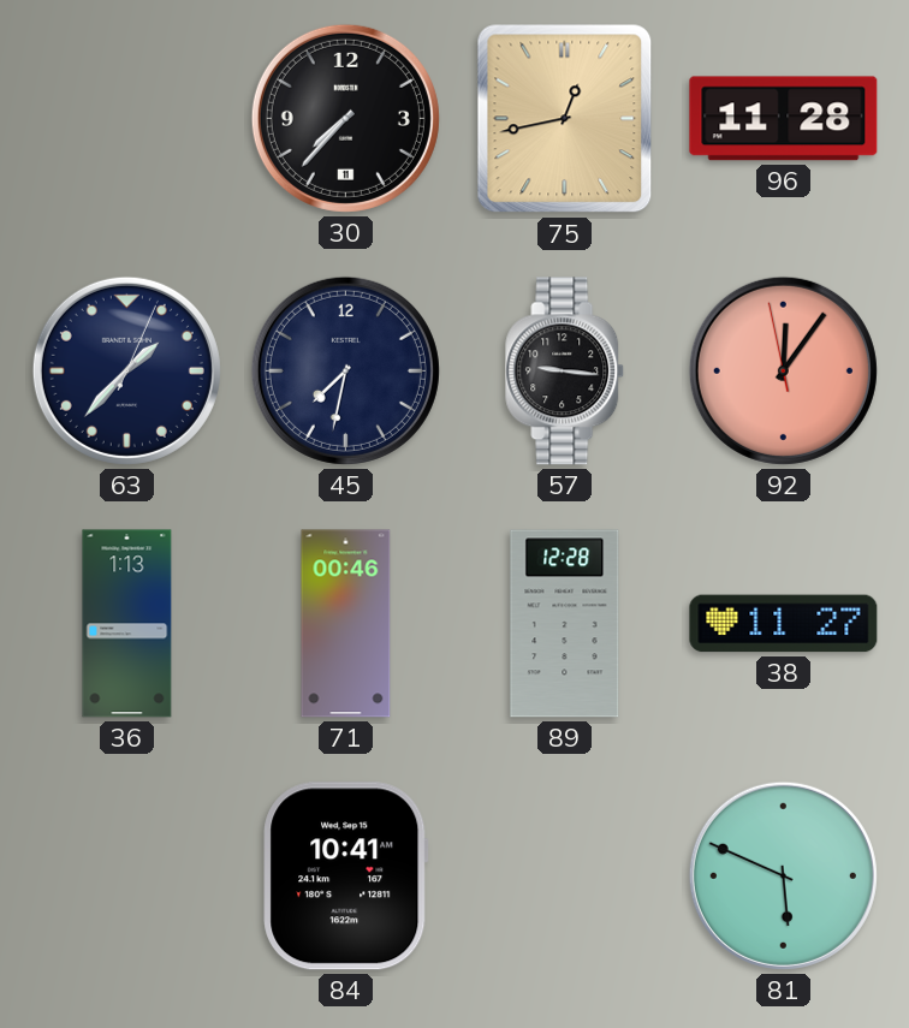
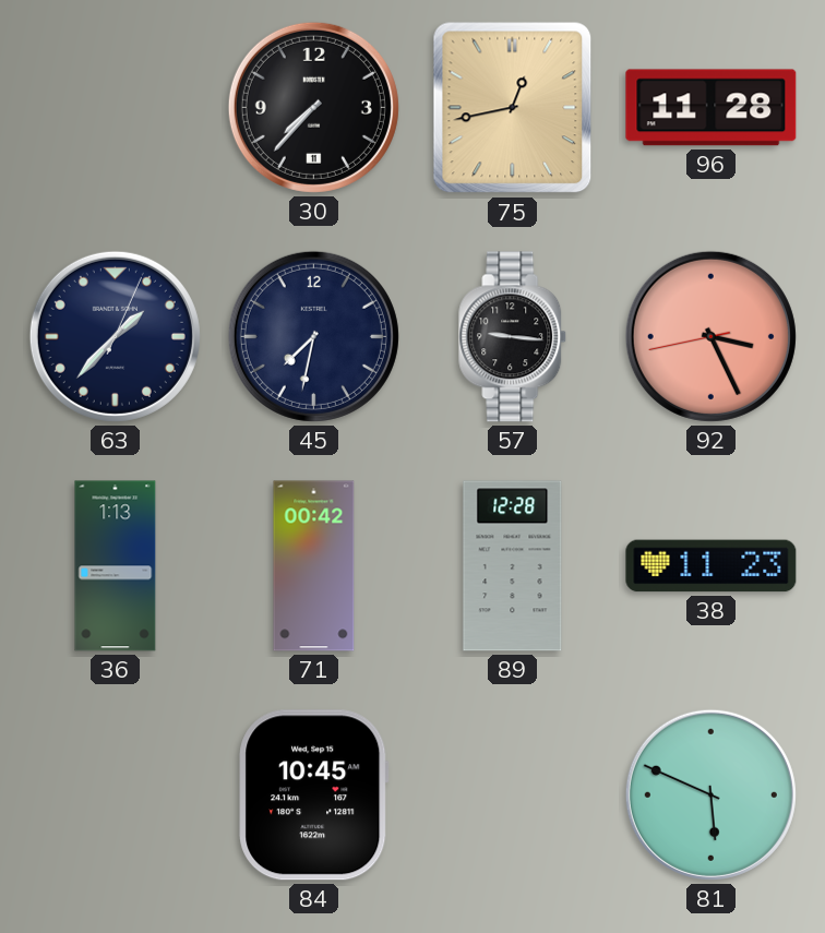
92: 12:05 -> 3:25
71: 00:46 -> 00:42
38: 11:27 -> 11:23
84: 10:41 -> 10:45
